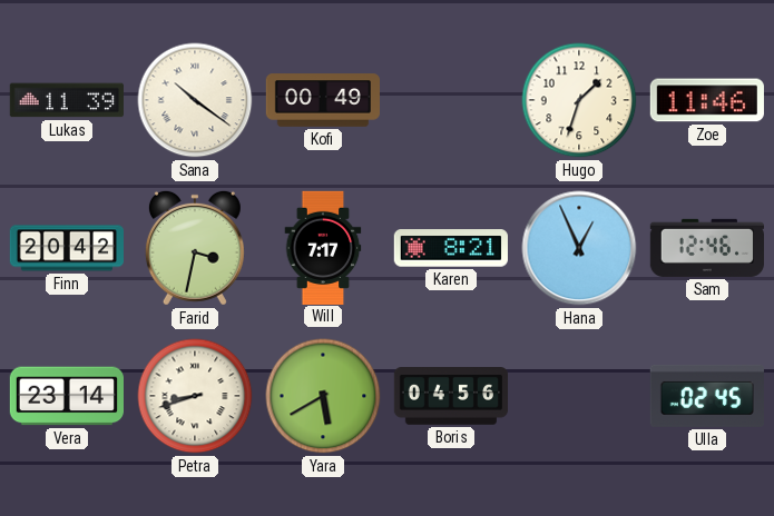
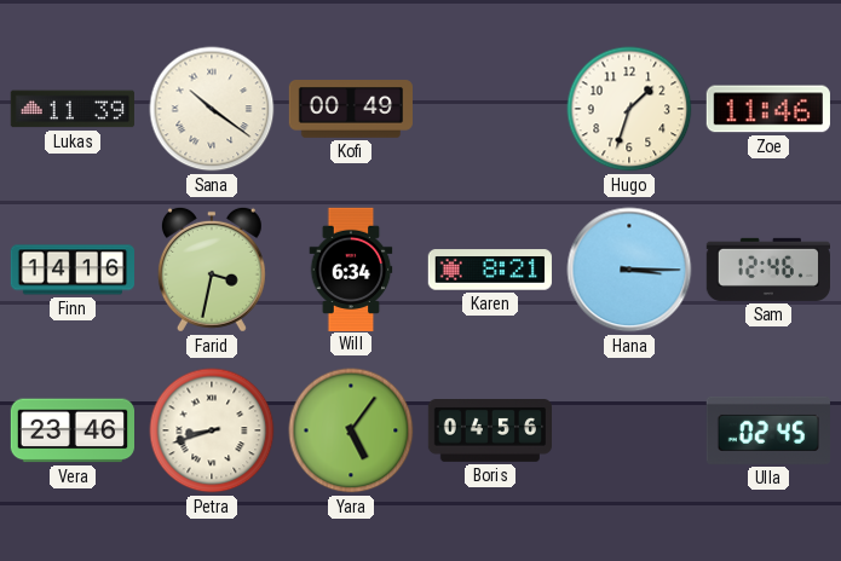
Finn: 20:42 -> 14:16
Will: 7:17 -> 6:34
Hana: 12:56 -> 3:15
Vera: 23:14 -> 23:46
Yara: 5:40 -> 5:06
